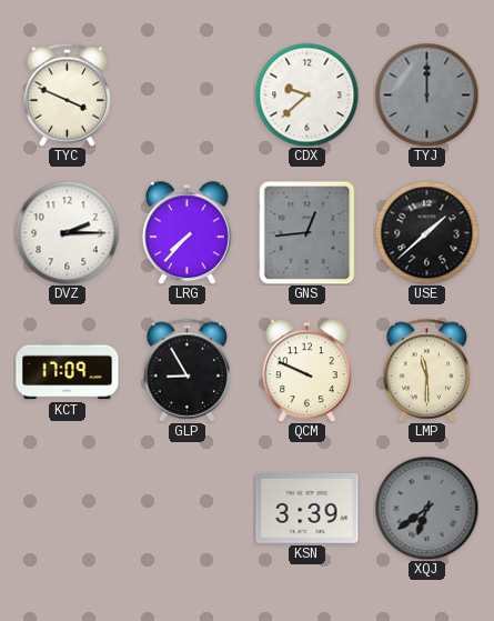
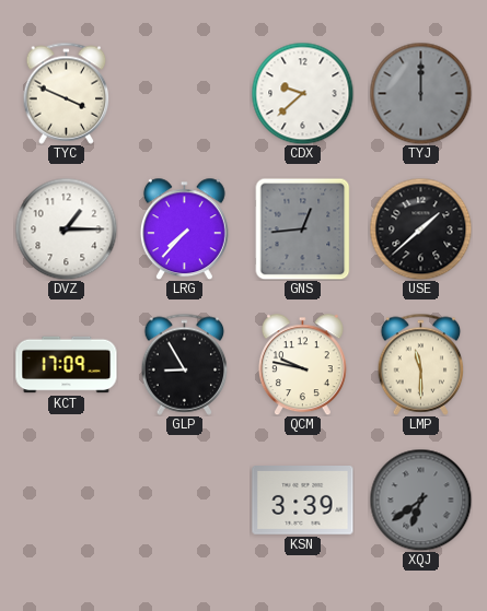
DVZ: 2:15 -> 1:15
QCM: 9:49 -> 9:47
